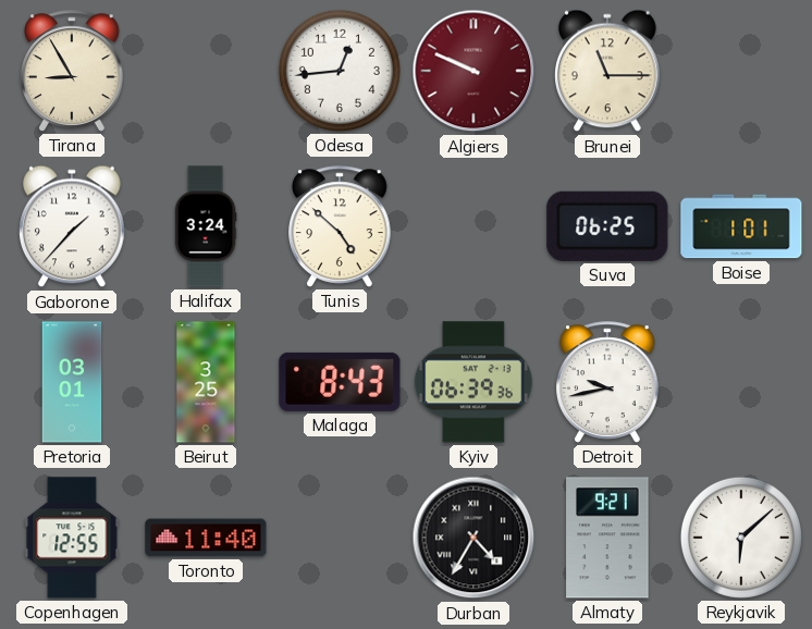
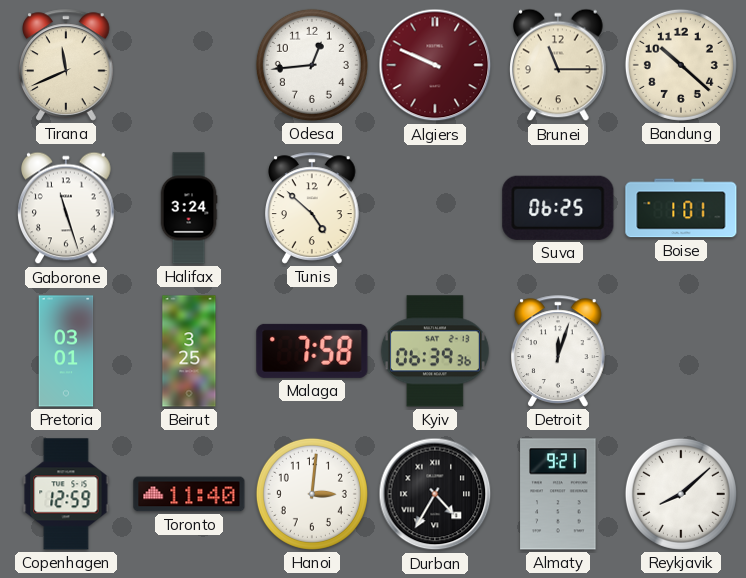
Tirana: 8:55 -> 11:41
Bandung: none -> 10:22
Gaborone: 1:37 -> 11:27
Malaga: 8:43 -> 7:58
Detroit: 9:43 -> 12:03
Copenhagen: 12:55 -> 12:59
Hanoi: none -> 3:01
Reykjavik: 6:08 -> 8:08
